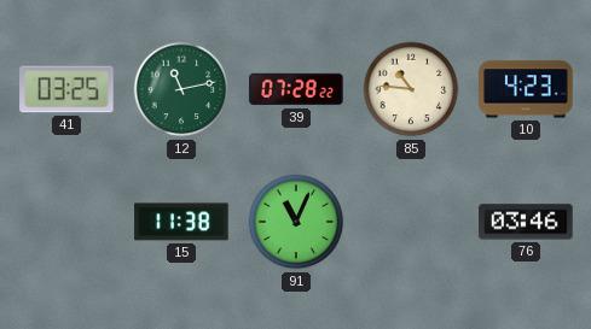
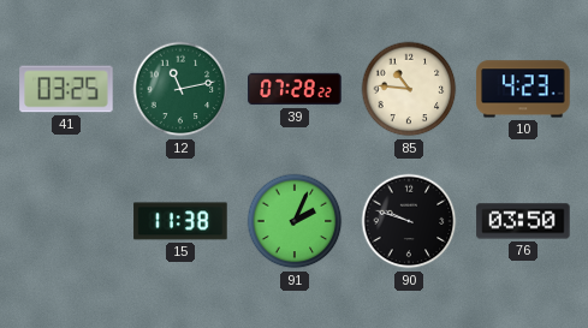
91: 11:04 -> 2:04
90: none -> 9:48
76: 03:46 -> 03:50
